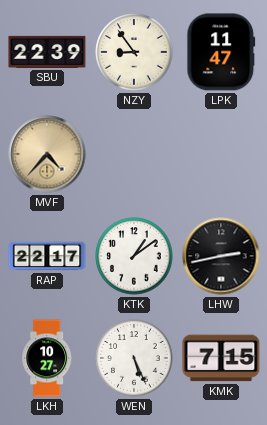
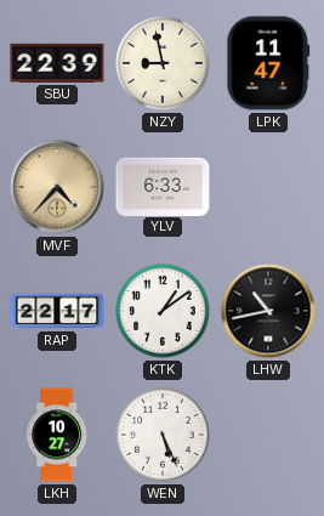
NZY: 8:54 -> 8:58
YLV: none -> 6:33
LHW: 2:43 -> 10:43
KMK: 7:15 -> none
